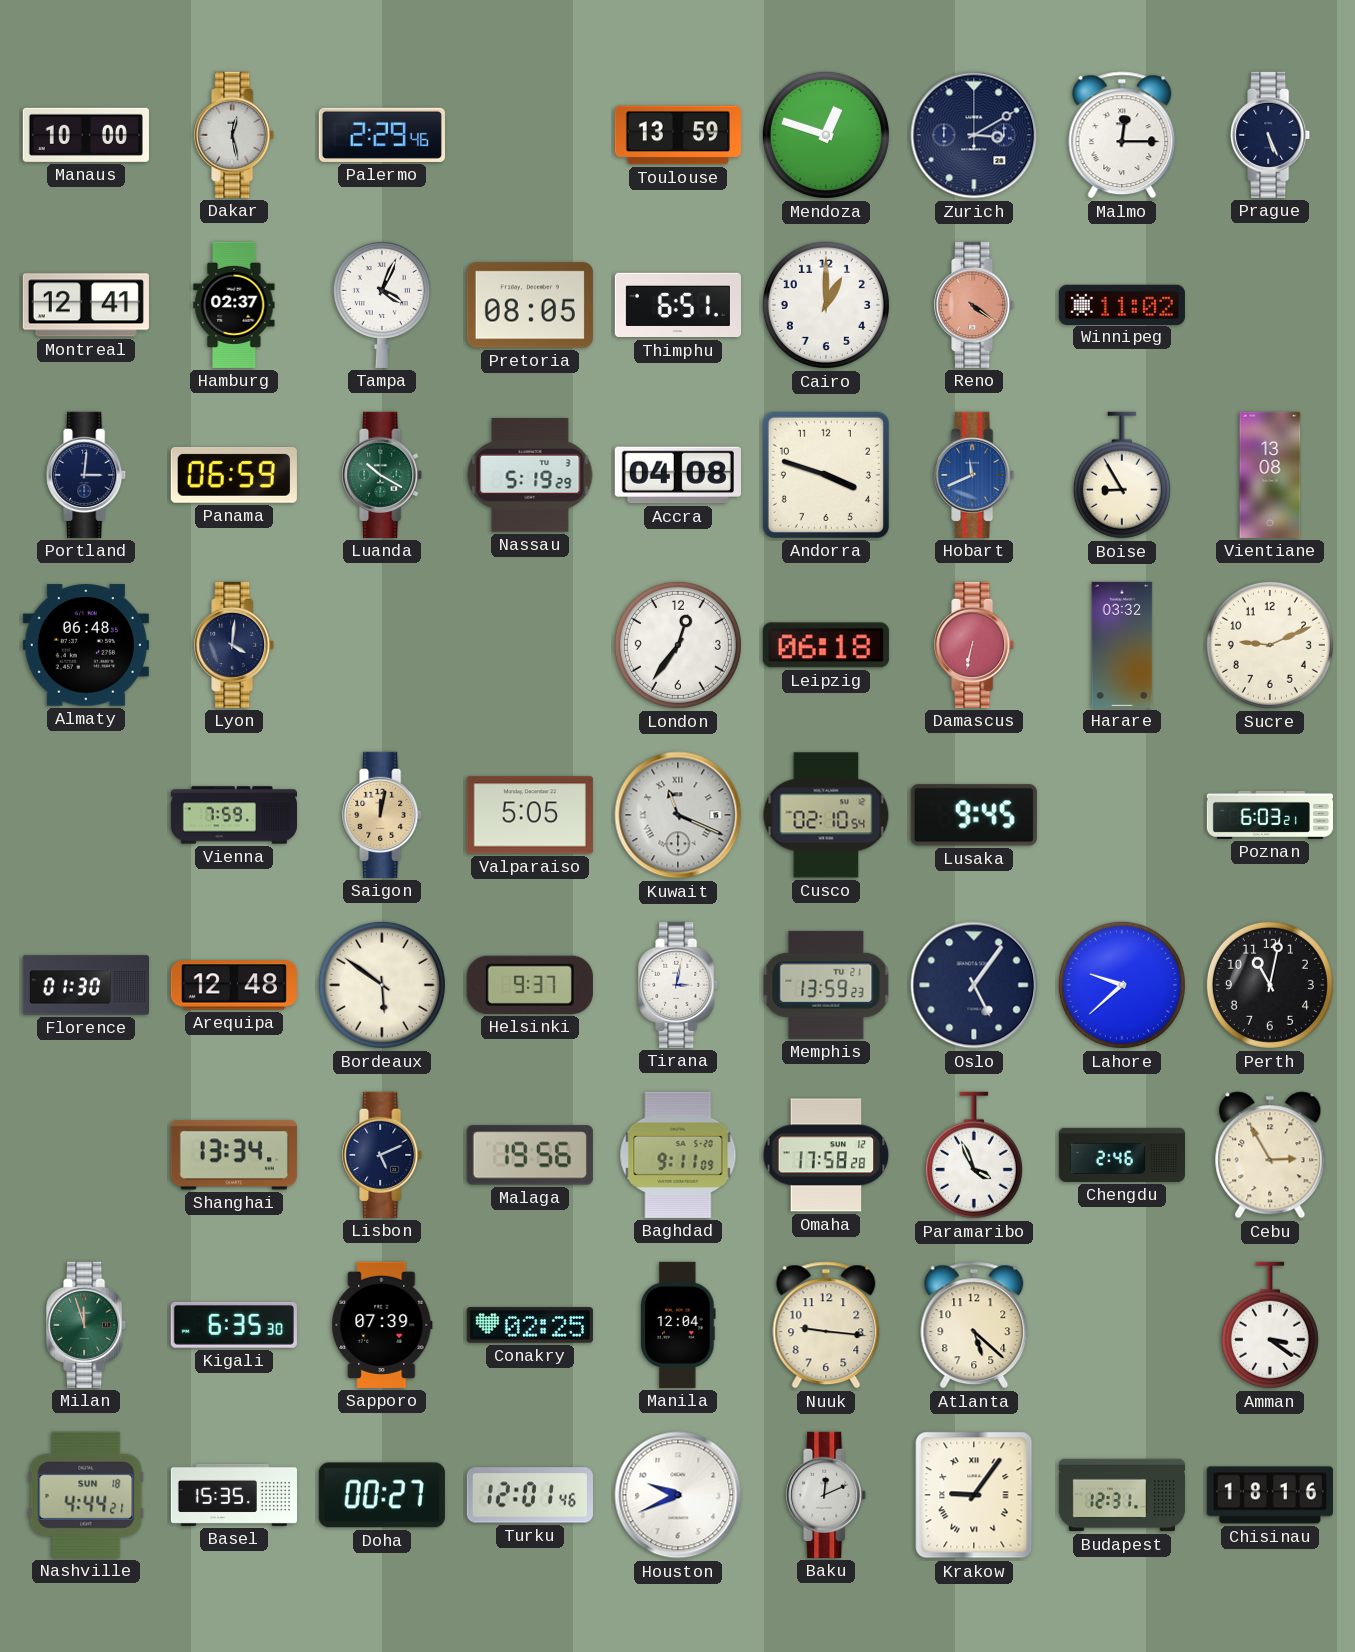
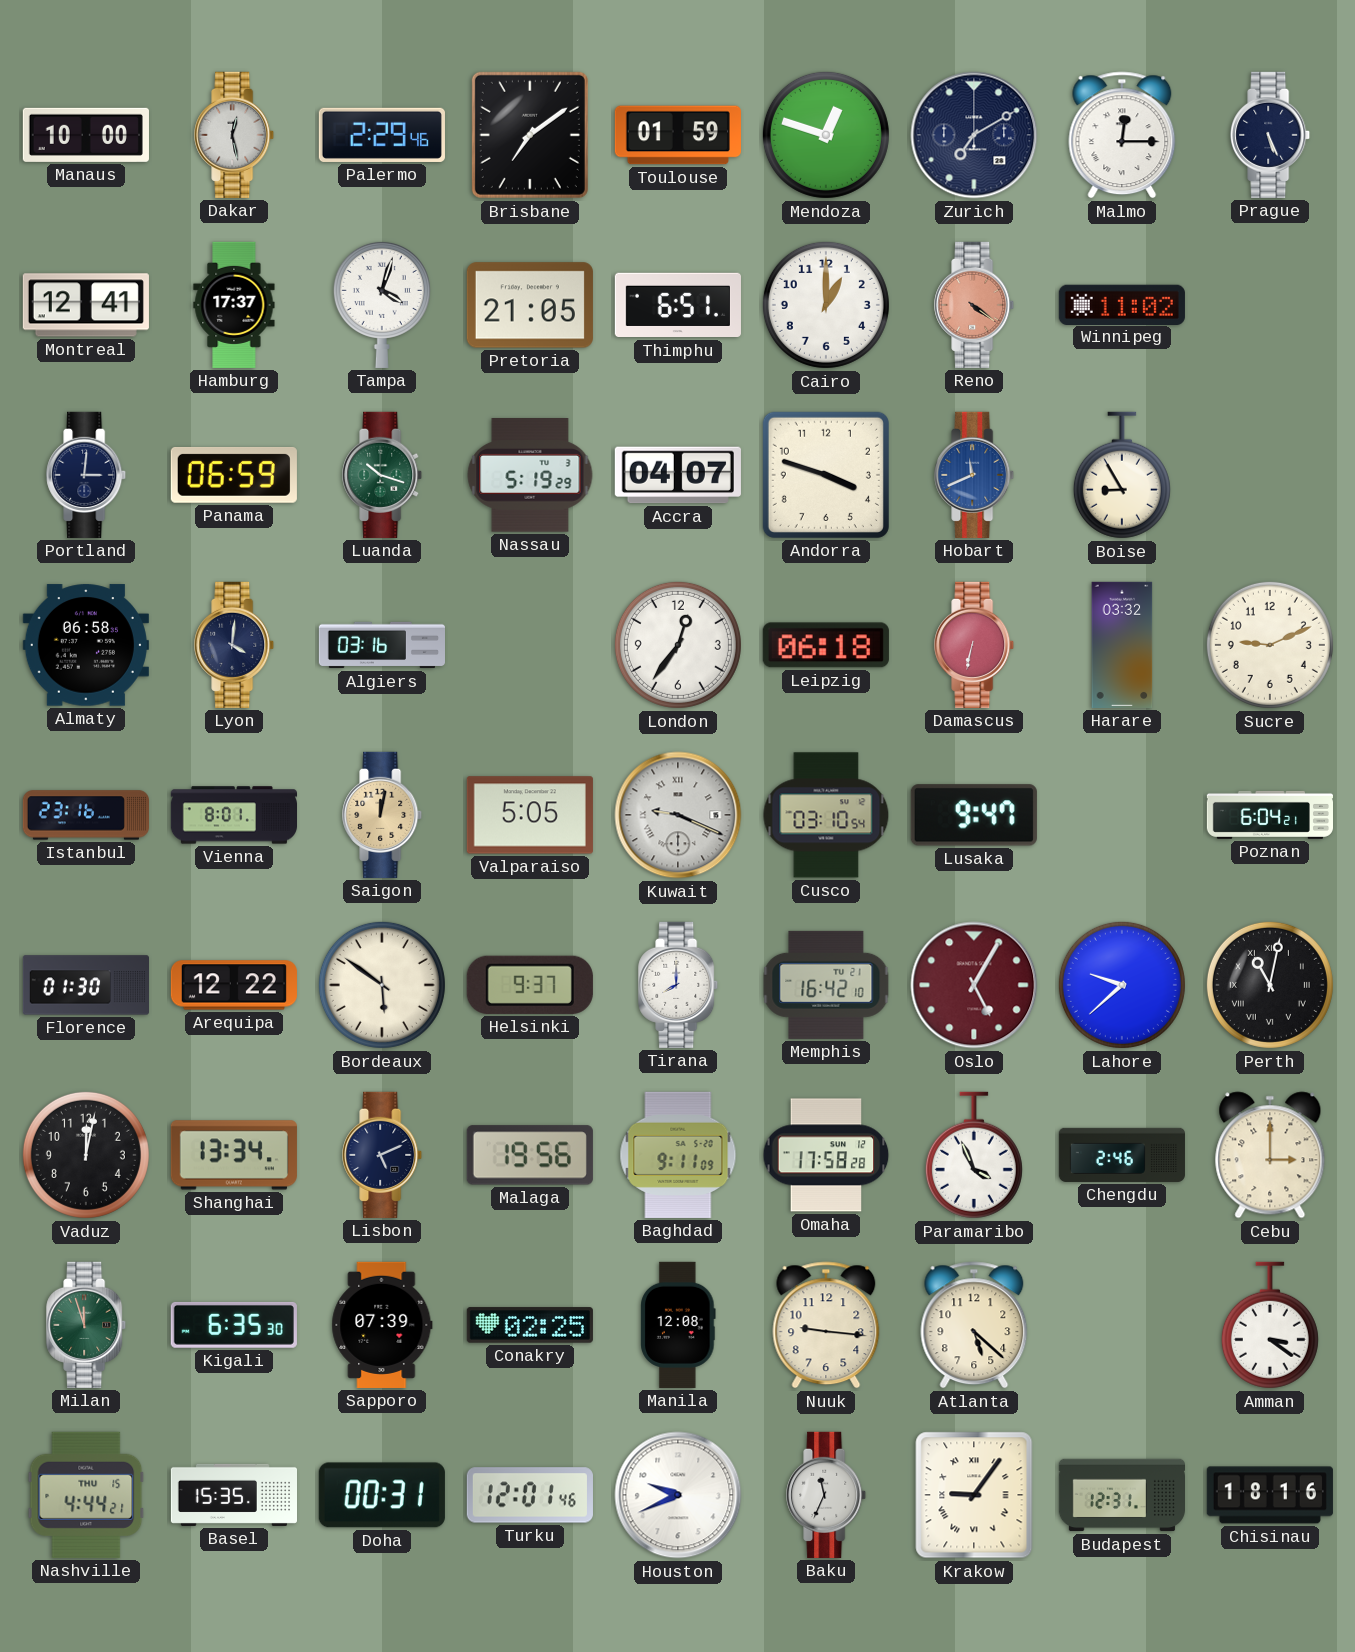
Brisbane: none -> 7:09
Toulouse: 13:59 -> 01:59
Zurich: 3:10 -> 7:10
Hamburg: 02:37 -> 17:37
Tampa: 4:04 -> 4:03
Pretoria: 08:05 -> 21:05
Luanda: 10:20 -> 10:18
Accra: 04:08 -> 04:07
Vientiane: 13:08 -> none
Almaty: 06:48 -> 06:58
Algiers: none -> 03:16
Istanbul: none -> 23:16
Vienna: 7:59 -> 8:01
Kuwait: 11:19 -> 9:19
Cusco: 02:10 -> 03:10
Lusaka: 9:45 -> 9:47
Poznan: 6:03 -> 6:04
Arequipa: 12:48 -> 12:22
Tirana: 3:02 -> 8:00
Memphis: 13:59 -> 16:42
Oslo: 5:06 -> 5:05
Oslo dial: navy -> burgundy
Perth numerals: Arabic -> Roman
Vaduz: none -> 12:02
Cebu: 2:55 -> 3:00
Manila: 12:04 -> 12:08
Nashville date: SUN 18 -> THU 15
Doha: 00:27 -> 00:31
Baku: 12:11 -> 11:34
